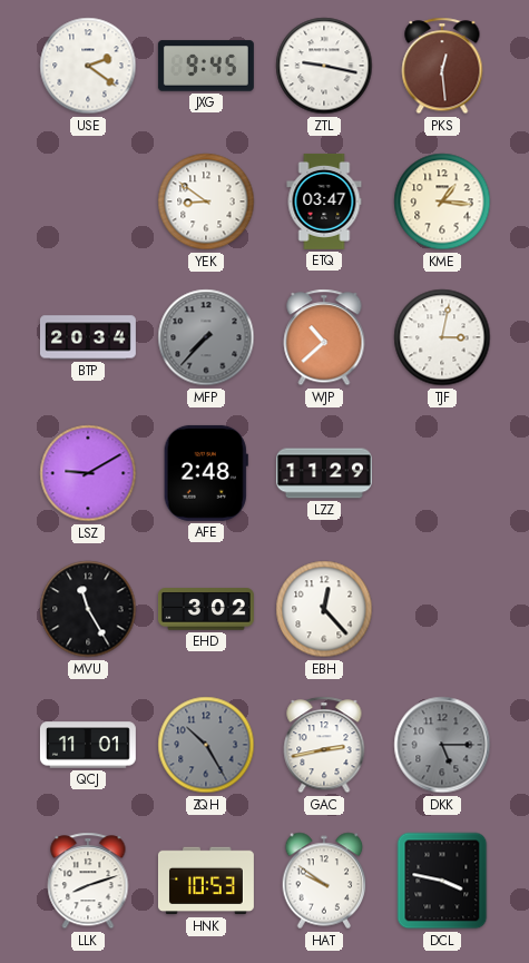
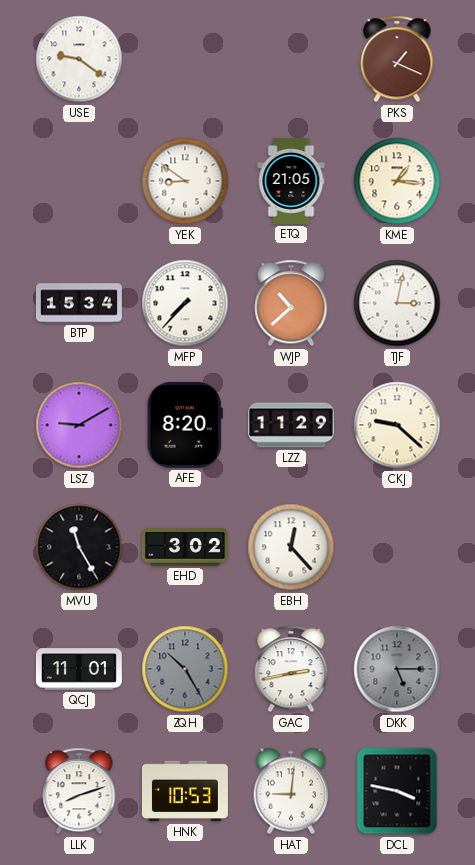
USE: 2:21 -> 9:21
JXG: 9:45 -> none
ZTL: 9:17 -> none
PKS: 12:29 -> 1:19
ETQ: 03:47 -> 21:05
BTP: 20:34 -> 15:34
MFP dial: grey -> white
AFE: 2:48 -> 8:20
CKJ: none -> 9:22
HAT: 9:51 -> 9:01
